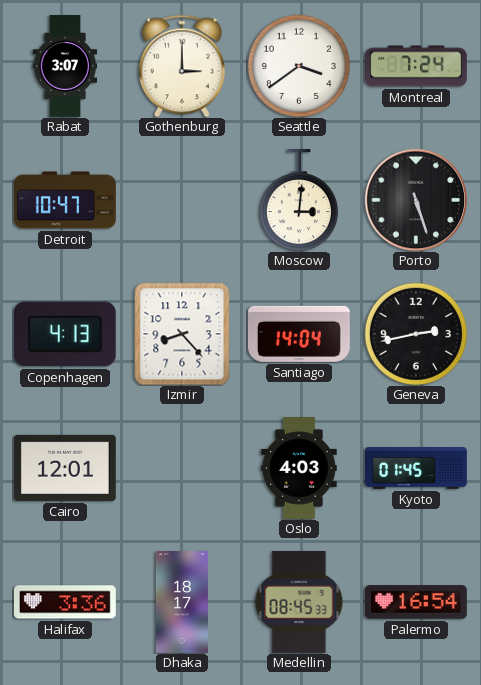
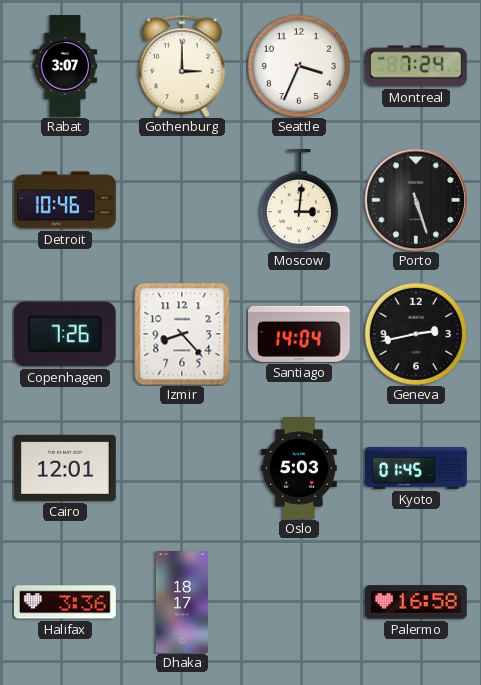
Seattle: 3:39 -> 3:34
Detroit: 10:47 -> 10:46
Copenhagen: 4:13 -> 7:26
Oslo: 4:03 -> 5:03
Medellin: 08:45 -> none
Palermo: 16:54 -> 16:58
